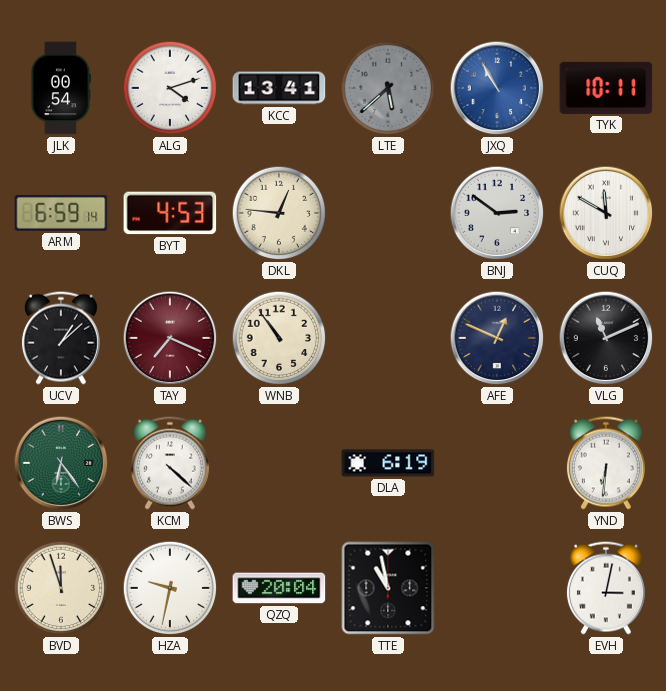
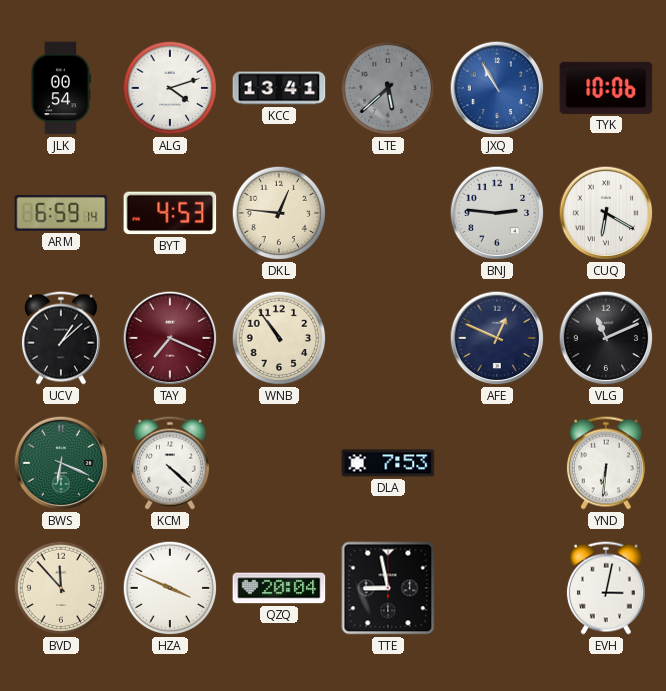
TYK: 10:11 -> 10:06
BNJ: 2:51 -> 2:46
CUQ: 11:50 -> 6:20
BWS: 6:24 -> 6:19
DLA: 6:19 -> 7:53
BVD: 11:57 -> 11:53
HZA: 9:32 -> 3:49
TTE: 10:58 -> 8:58
